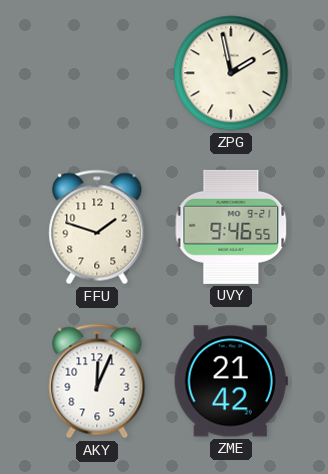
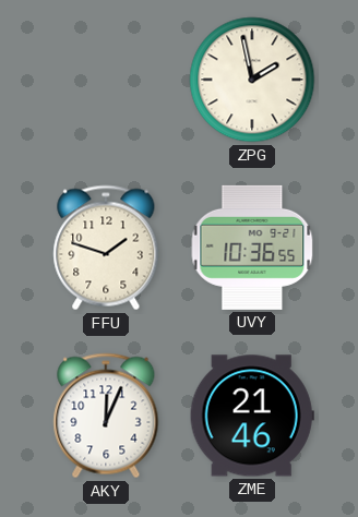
UVY: 9:46 -> 10:36
ZME: 21:42 -> 21:46
